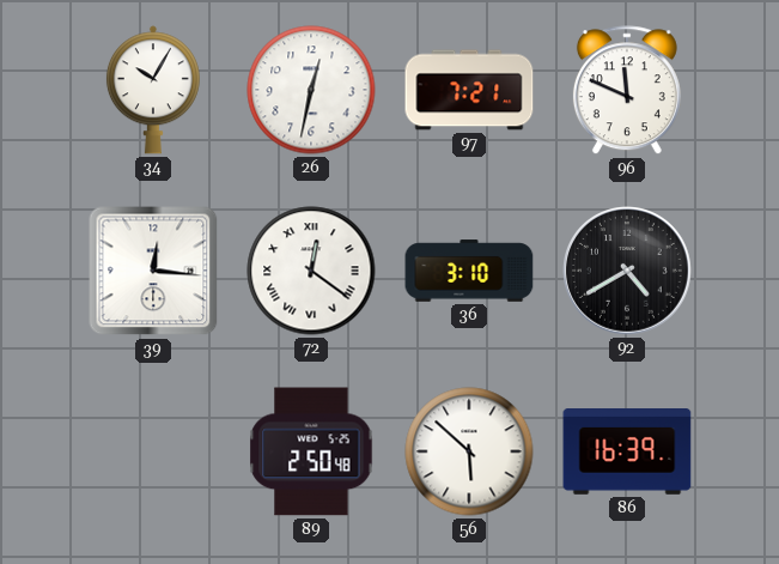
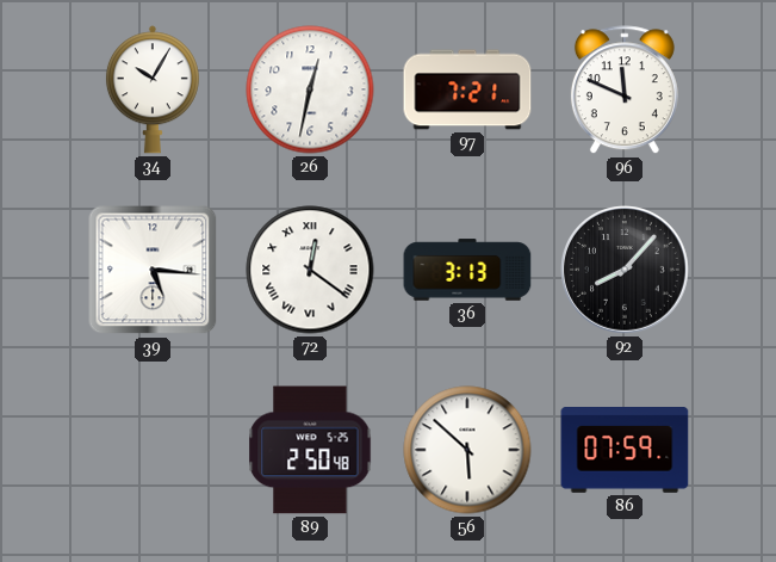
39: 12:16 -> 5:16
36: 3:10 -> 3:13
92: 4:40 -> 8:07
86: 16:39 -> 07:59
